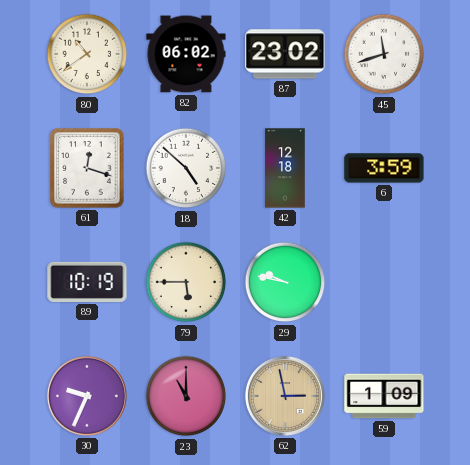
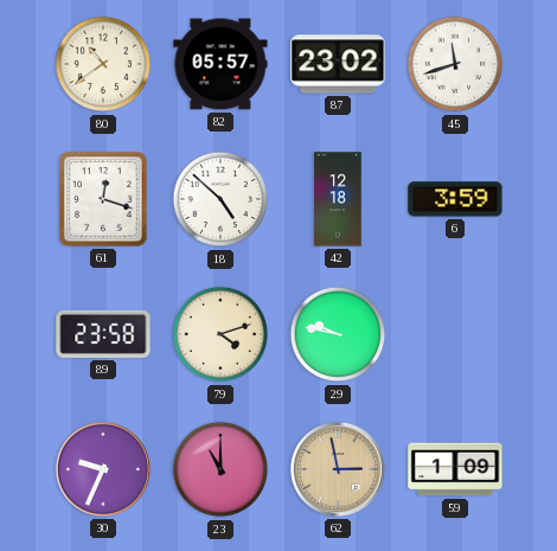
82: 06:02 -> 05:57
89: 10:19 -> 23:58
79: 5:45 -> 4:12
